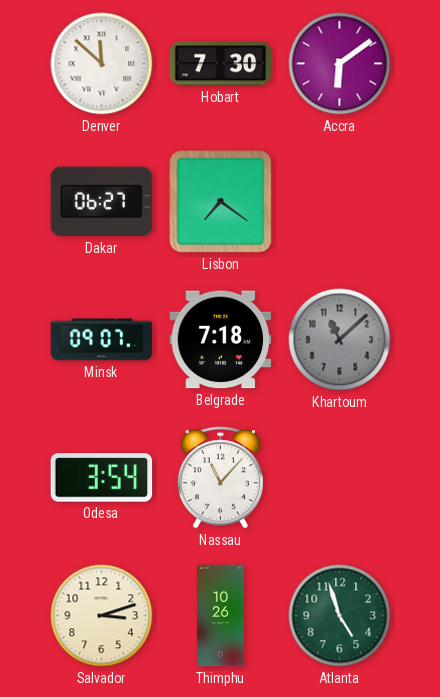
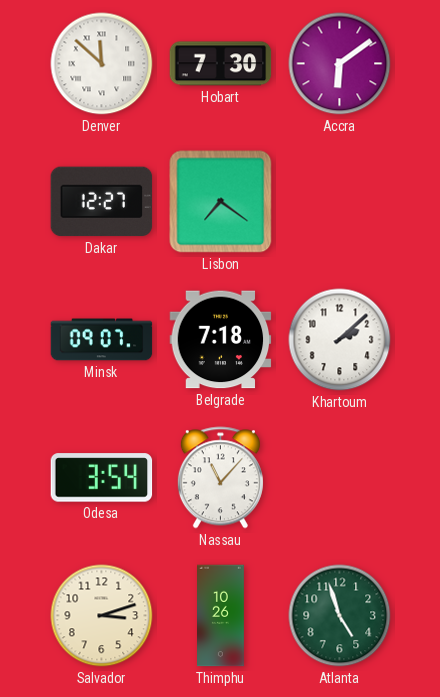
Dakar: 06:27 -> 12:27
Khartoum: 11:08 -> 2:08
Khartoum dial: grey -> white
